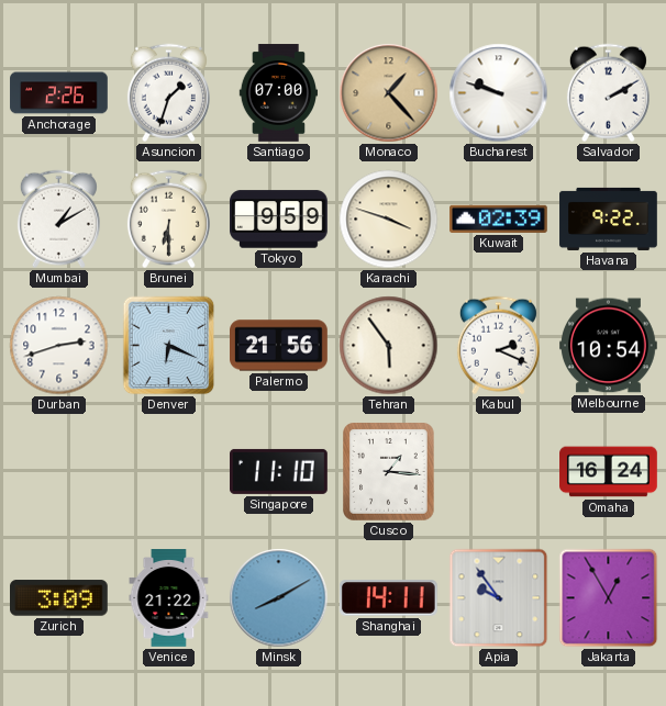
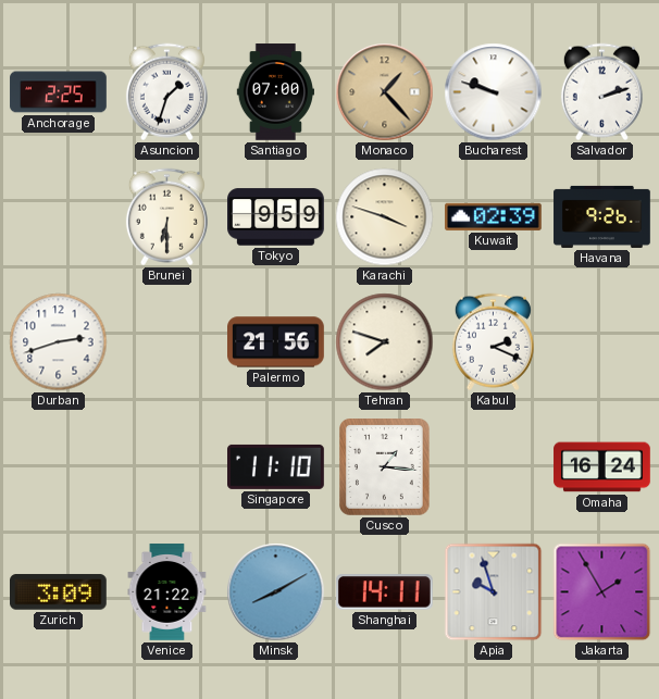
Anchorage: 2:26 -> 2:25
Salvador: 2:10 -> 2:12
Mumbai: 1:10 -> none
Havana: 9:22 -> 9:26
Denver: 6:19 -> none
Tehran: 5:54 -> 7:48
Melbourne: 10:54 -> none
Apia: 9:54 -> 9:57
Jakarta: 12:55 -> 1:55
